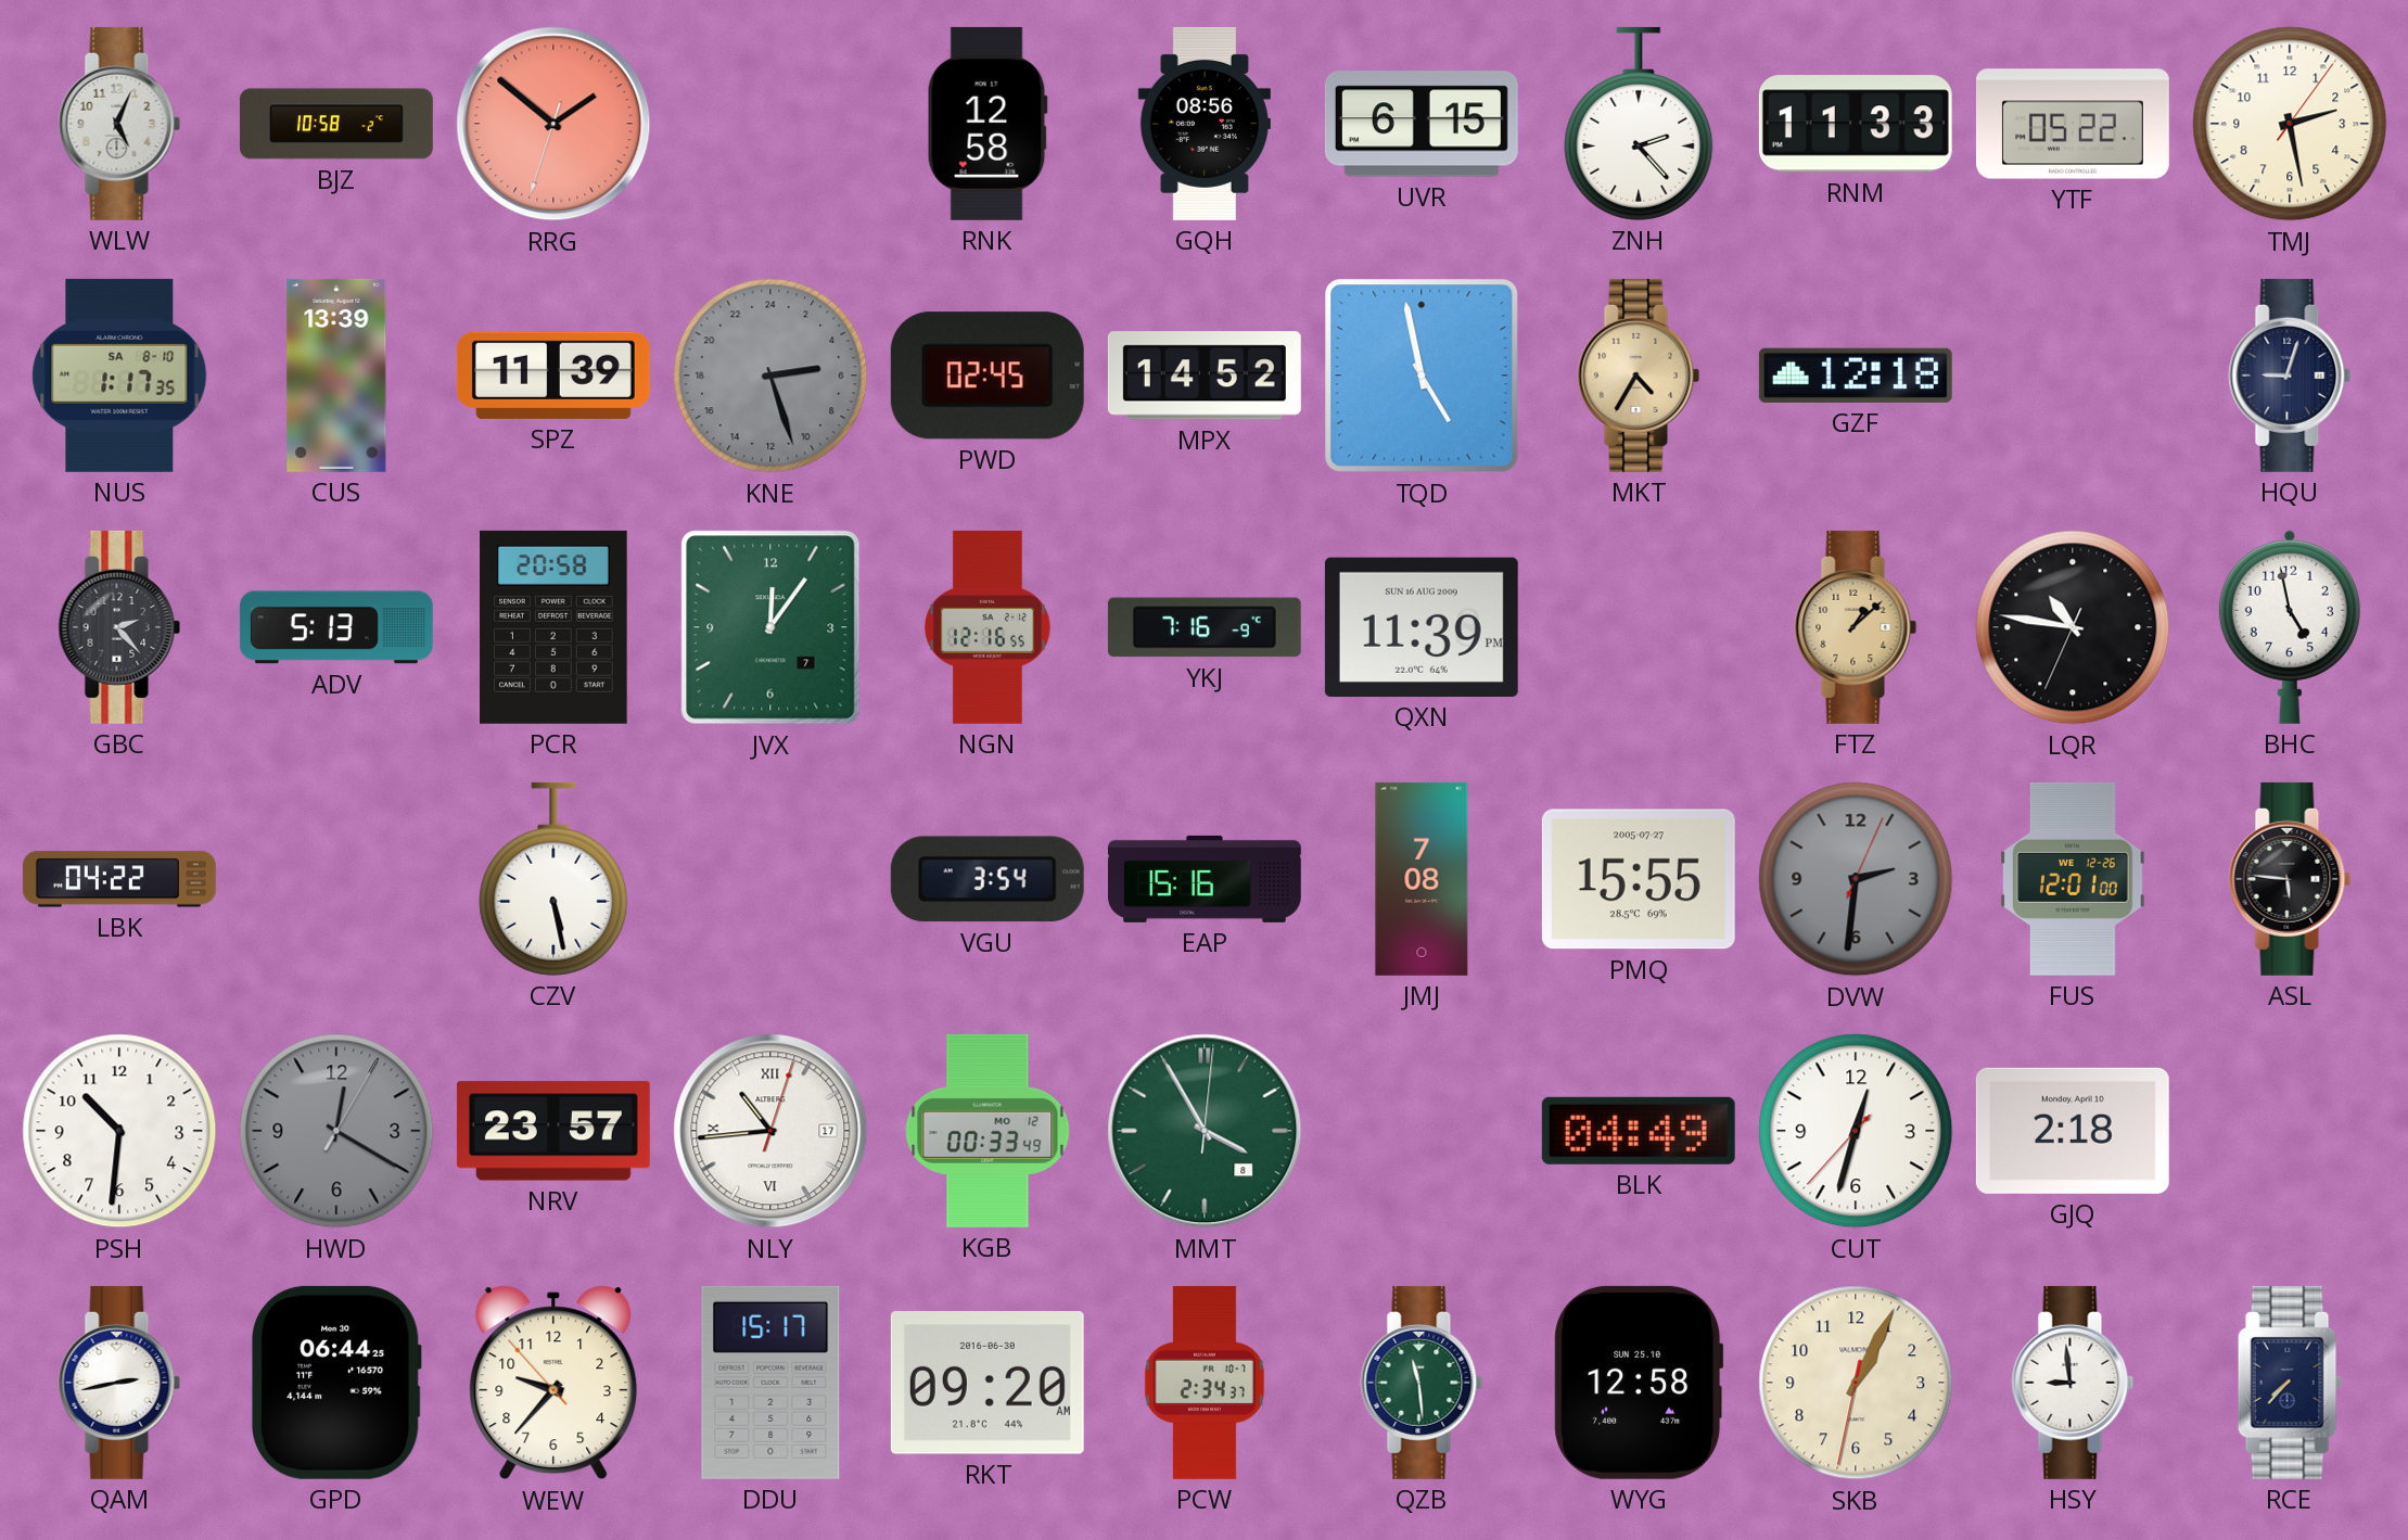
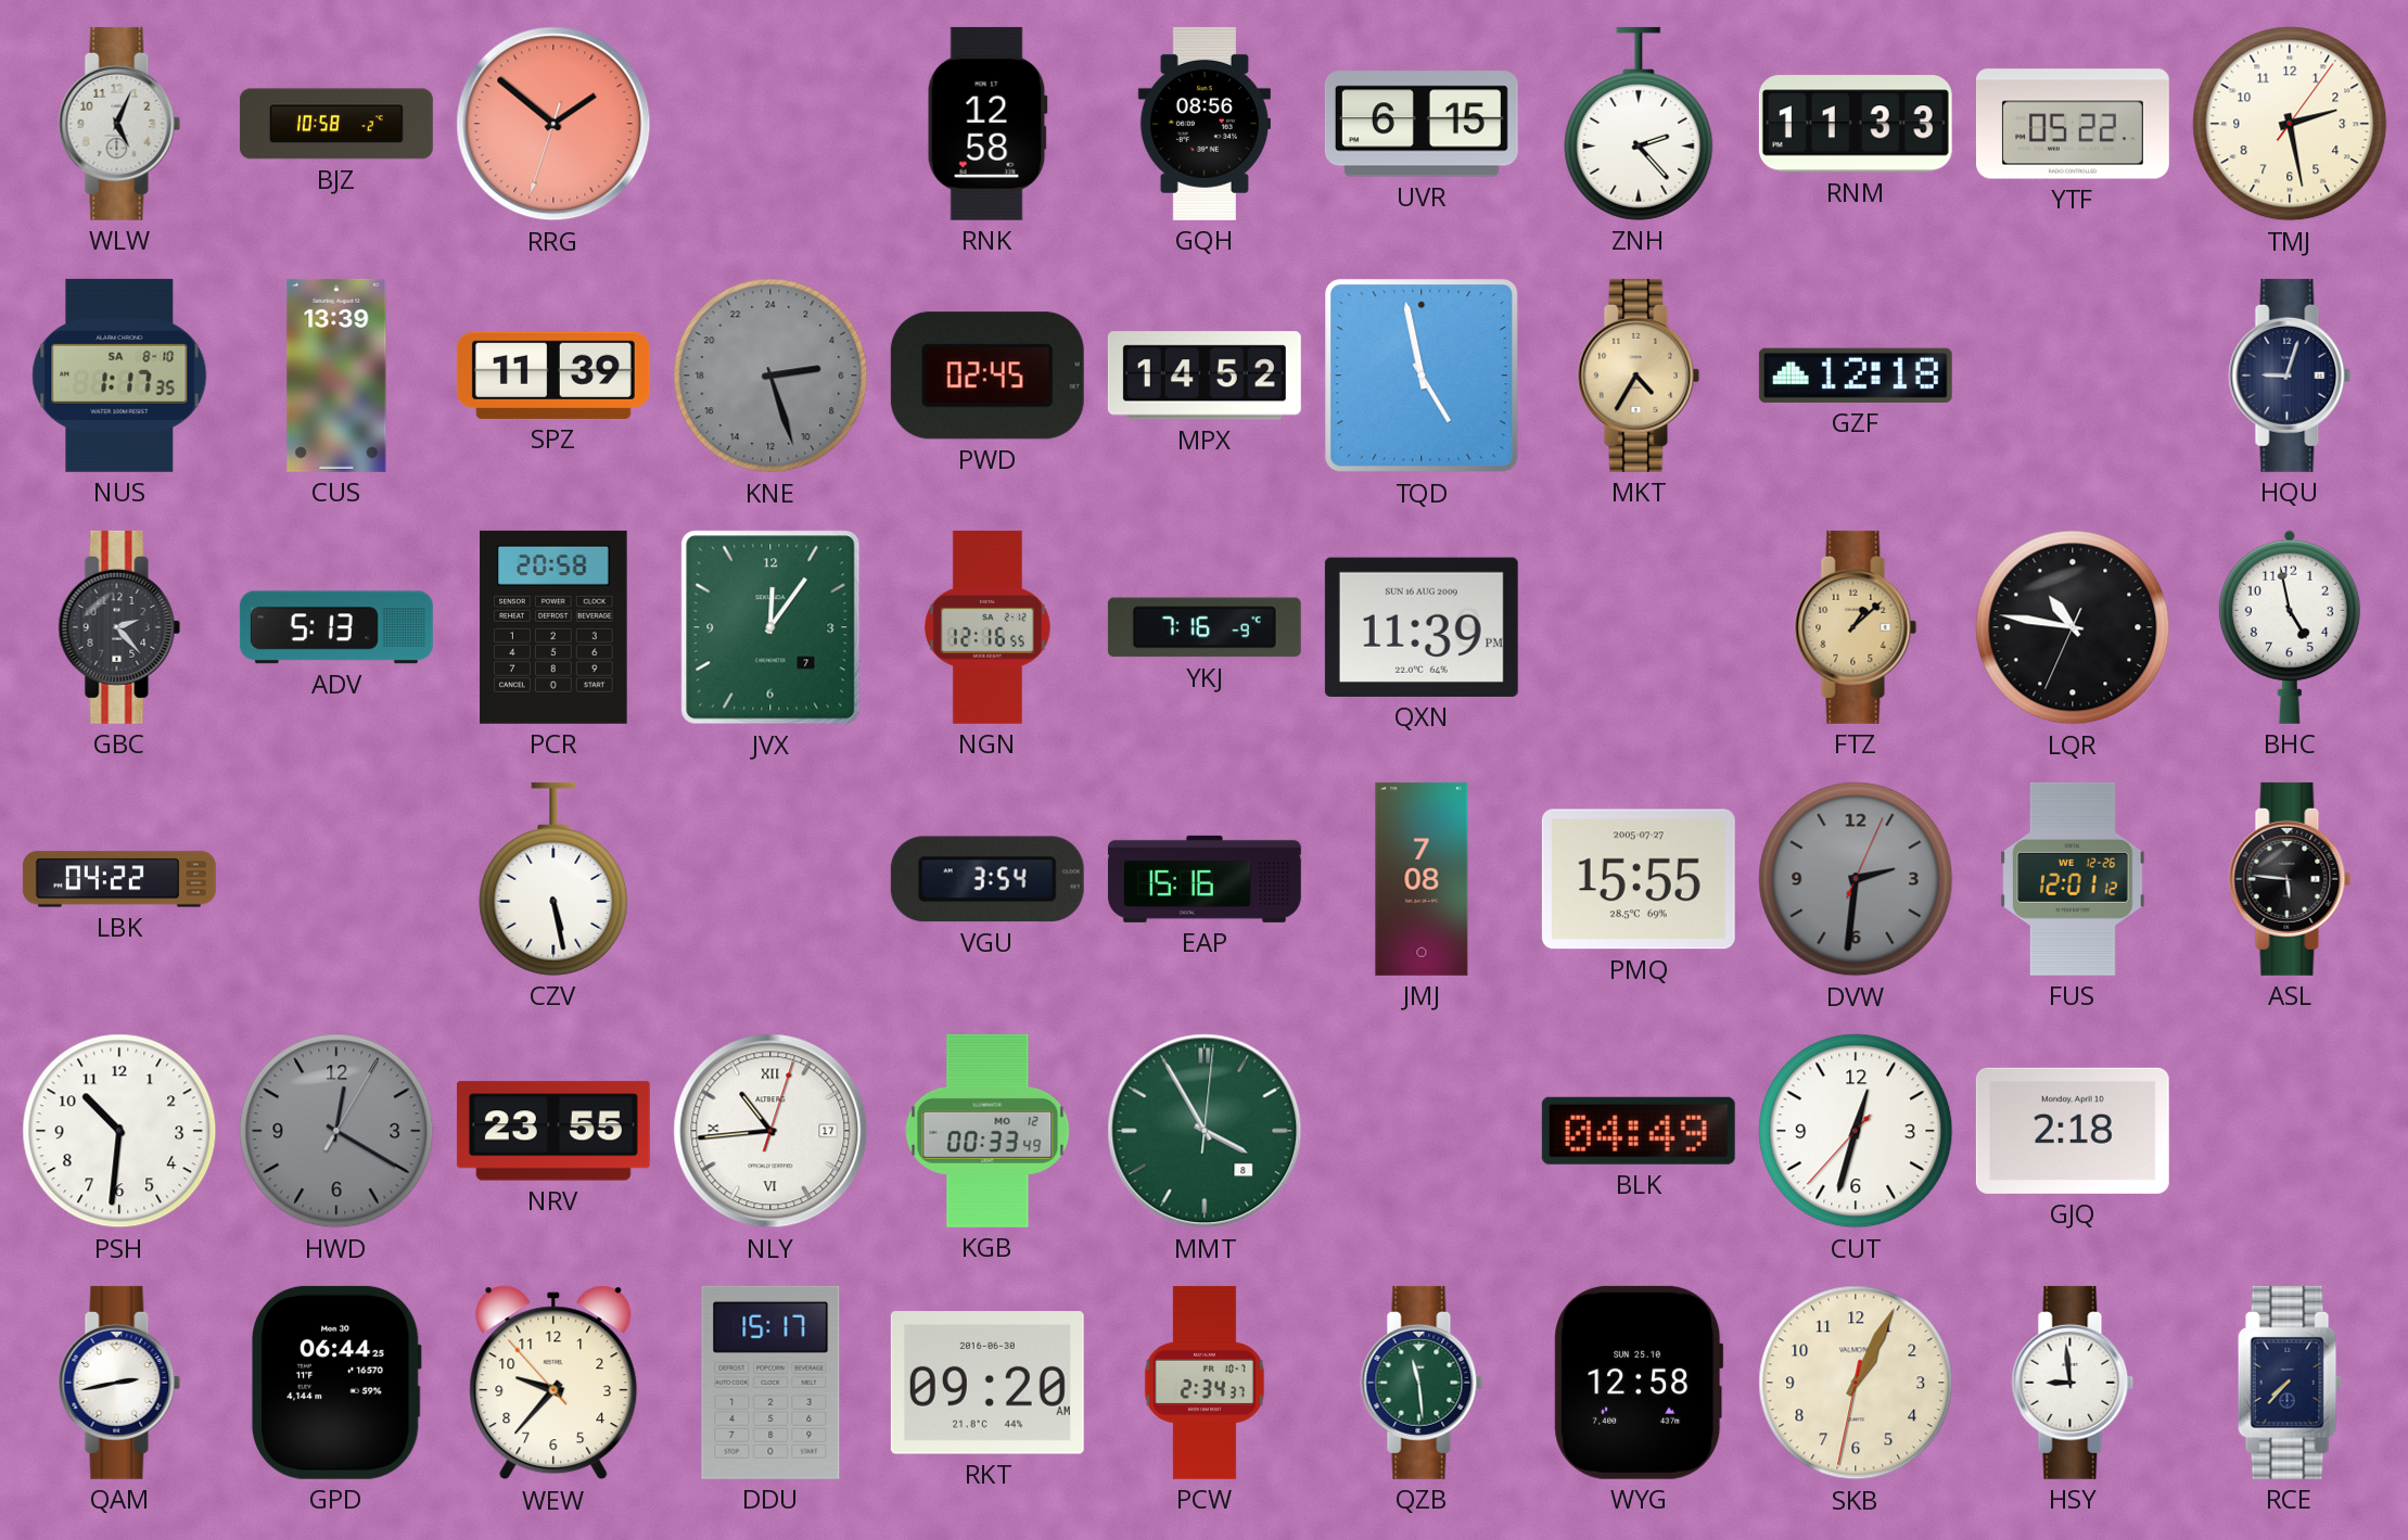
FUS: 12:01:00 -> 12:01:12
NRV: 23:57 -> 23:55
